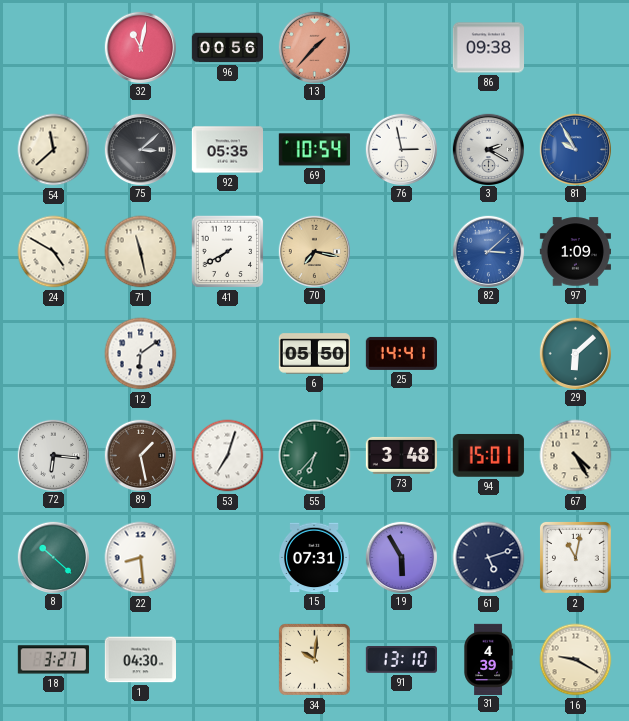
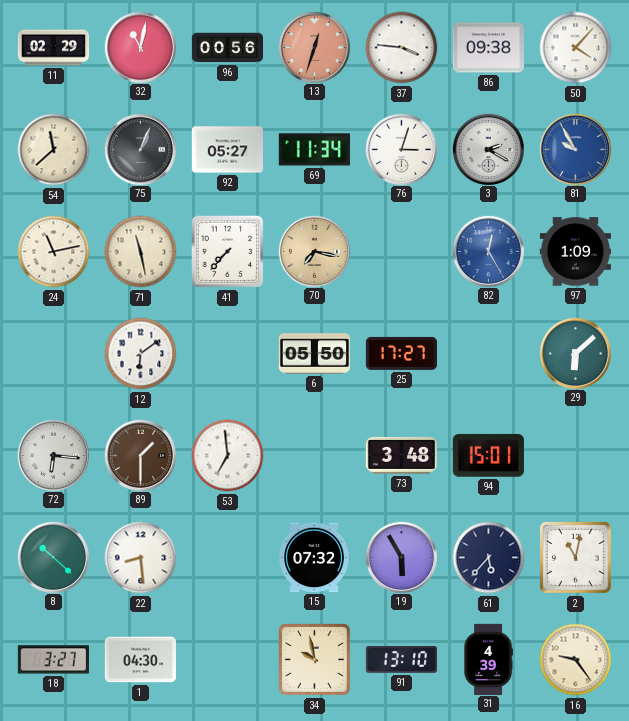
11: none -> 02:29
13: 1:37 -> 12:33
37: none -> 3:46
50: none -> 4:07
75: 3:08 -> 1:04
92: 05:35 -> 05:27
69: 10:54 -> 11:34
76: 2:58 -> 3:03
24: 4:50 -> 11:13
41: 7:40 -> 7:37
82: 3:08 -> 12:25
25: 14:41 -> 17:27
89: 1:28 -> 1:30
53: 7:03 -> 6:59
55: 6:37 -> none
67: 4:25 -> none
15: 07:31 -> 07:32
61: 5:12 -> 5:37
34: 10:01 -> 9:58
16: 9:20 -> 9:24
